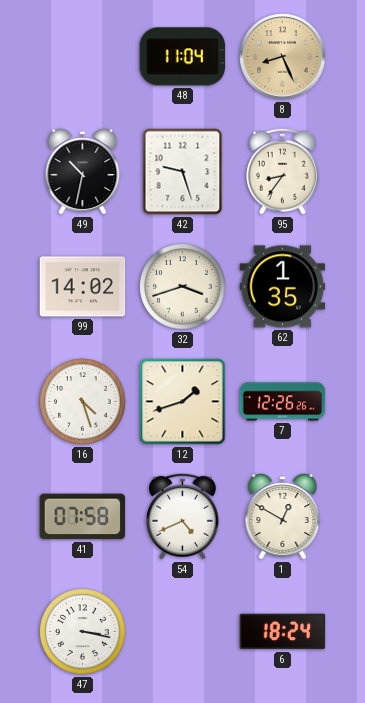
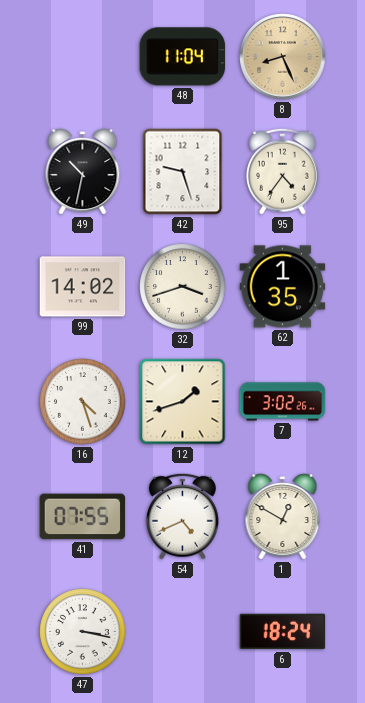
95: 8:36 -> 4:36
7: 12:26 -> 3:02
41: 07:58 -> 07:55
